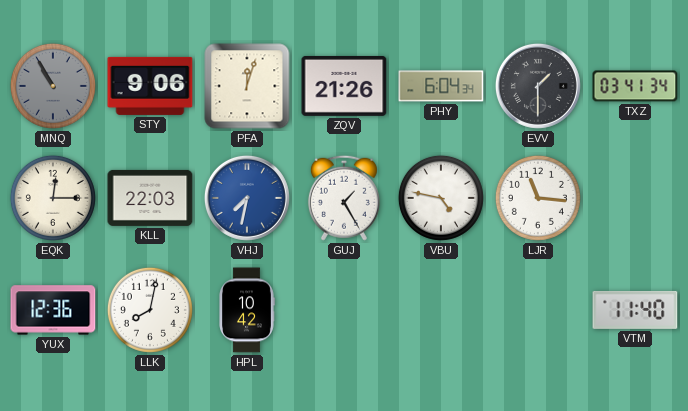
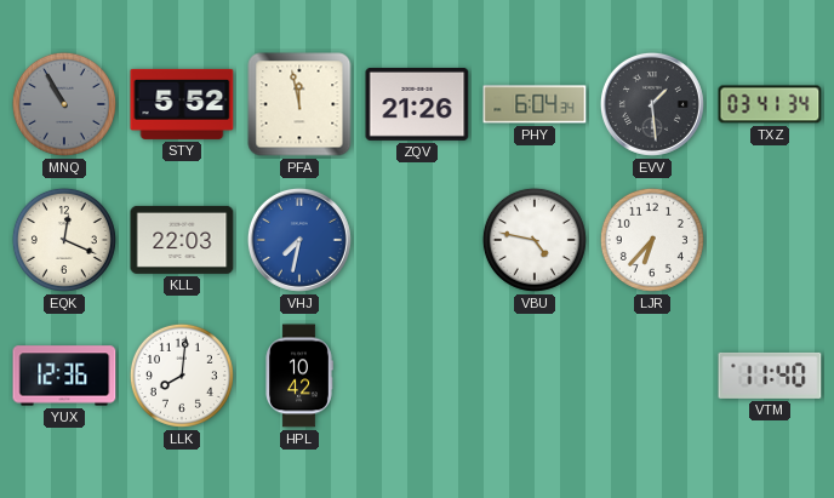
STY: 9:06 -> 5:52
PFA: 12:03 -> 11:58
EVV: 1:30 -> 1:29
EQK: 12:15 -> 12:19
GUJ: 1:25 -> none
LJR: 11:16 -> 6:37
LLK: 8:02 -> 8:01
